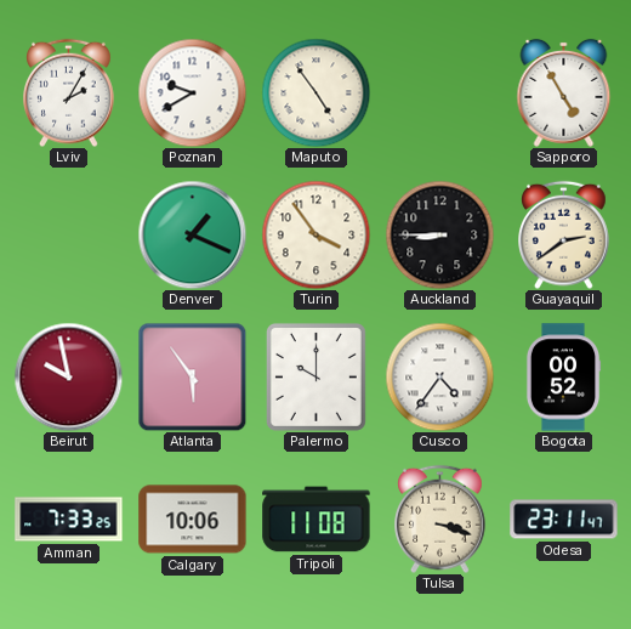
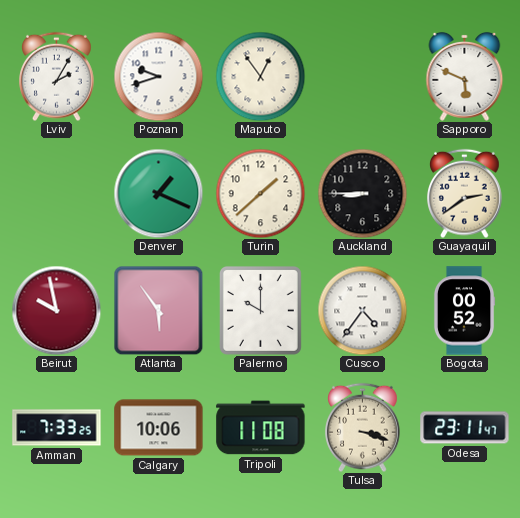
Poznan: 9:40 -> 9:42
Maputo: 4:54 -> 12:54
Sapporo: 4:55 -> 5:49
Turin: 3:54 -> 1:38
